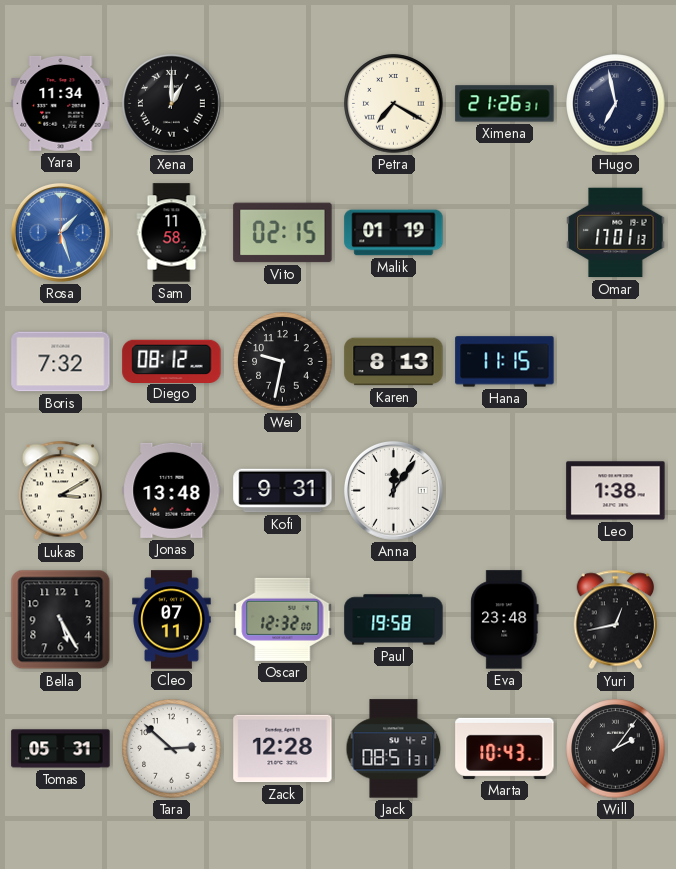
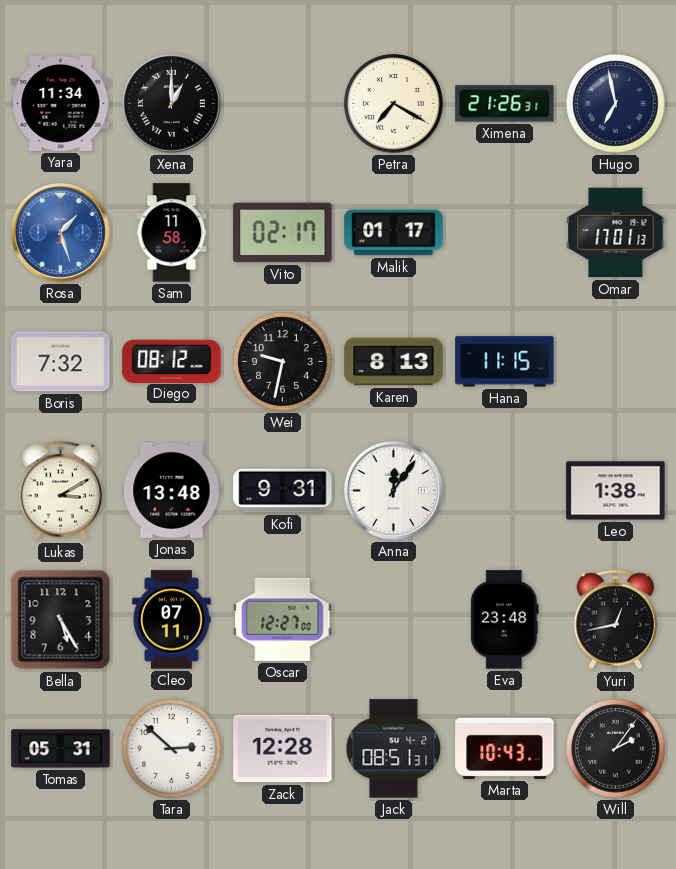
Vito: 02:15 -> 02:17
Malik: 01:19 -> 01:17
Oscar: 12:32 -> 12:27
Paul: 19:58 -> none
